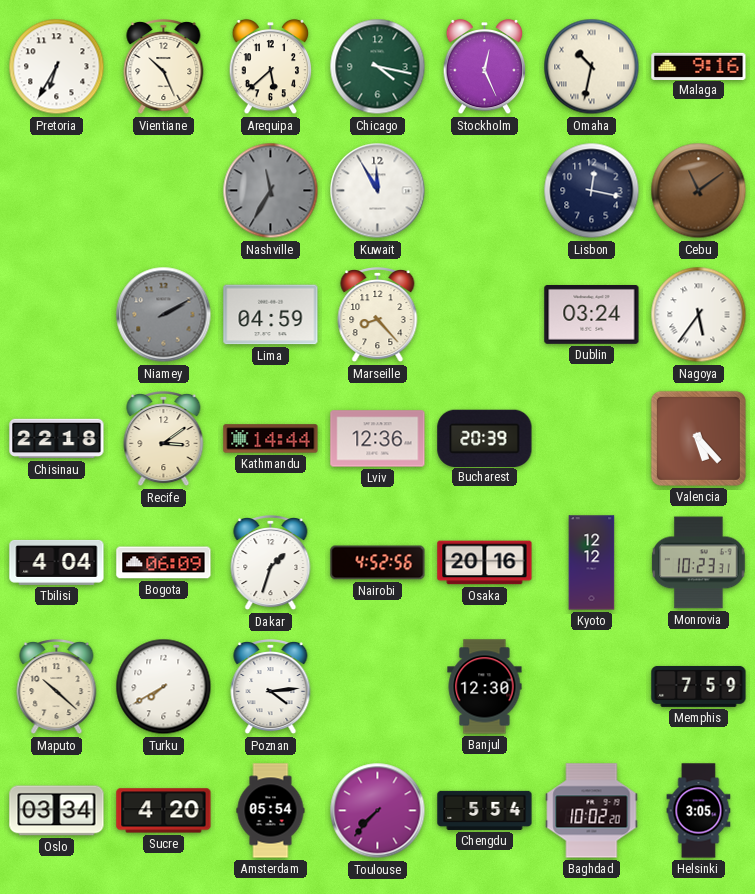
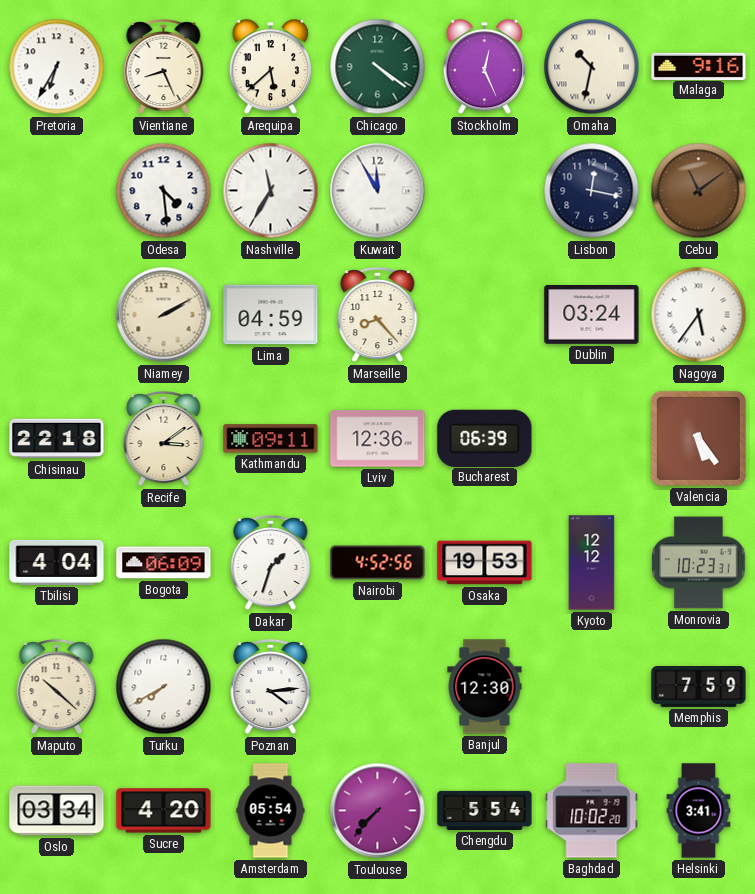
Vientiane: 10:26 -> 8:26
Chicago: 4:17 -> 4:21
Odesa: none -> 4:29
Nashville dial: grey -> white
Niamey dial: grey -> cream
Kathmandu: 14:44 -> 09:11
Bucharest: 20:39 -> 06:39
Valencia: 5:23 -> 5:24
Osaka: 20:16 -> 19:53
Helsinki: 3:05 -> 3:41
